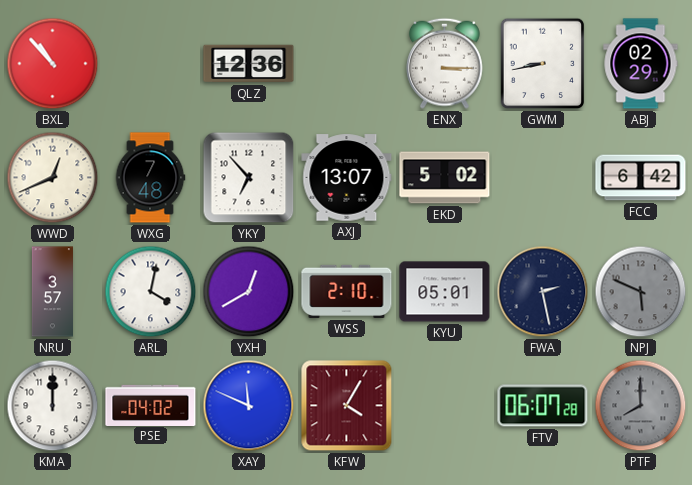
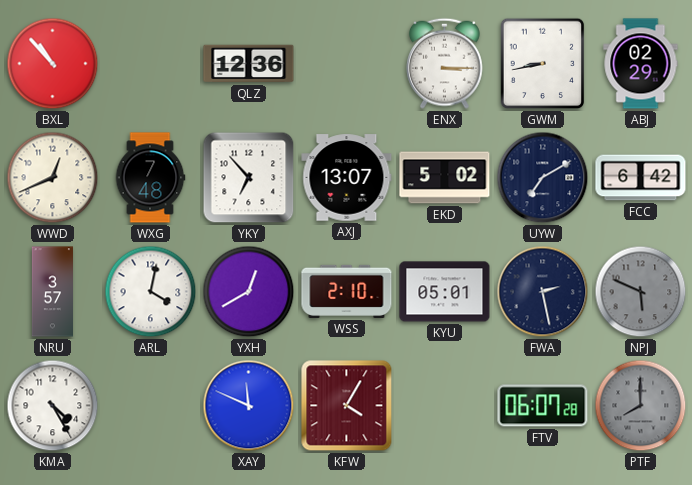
UYW: none -> 7:10
KMA: 12:00 -> 4:25
PSE: 04:02 -> none
